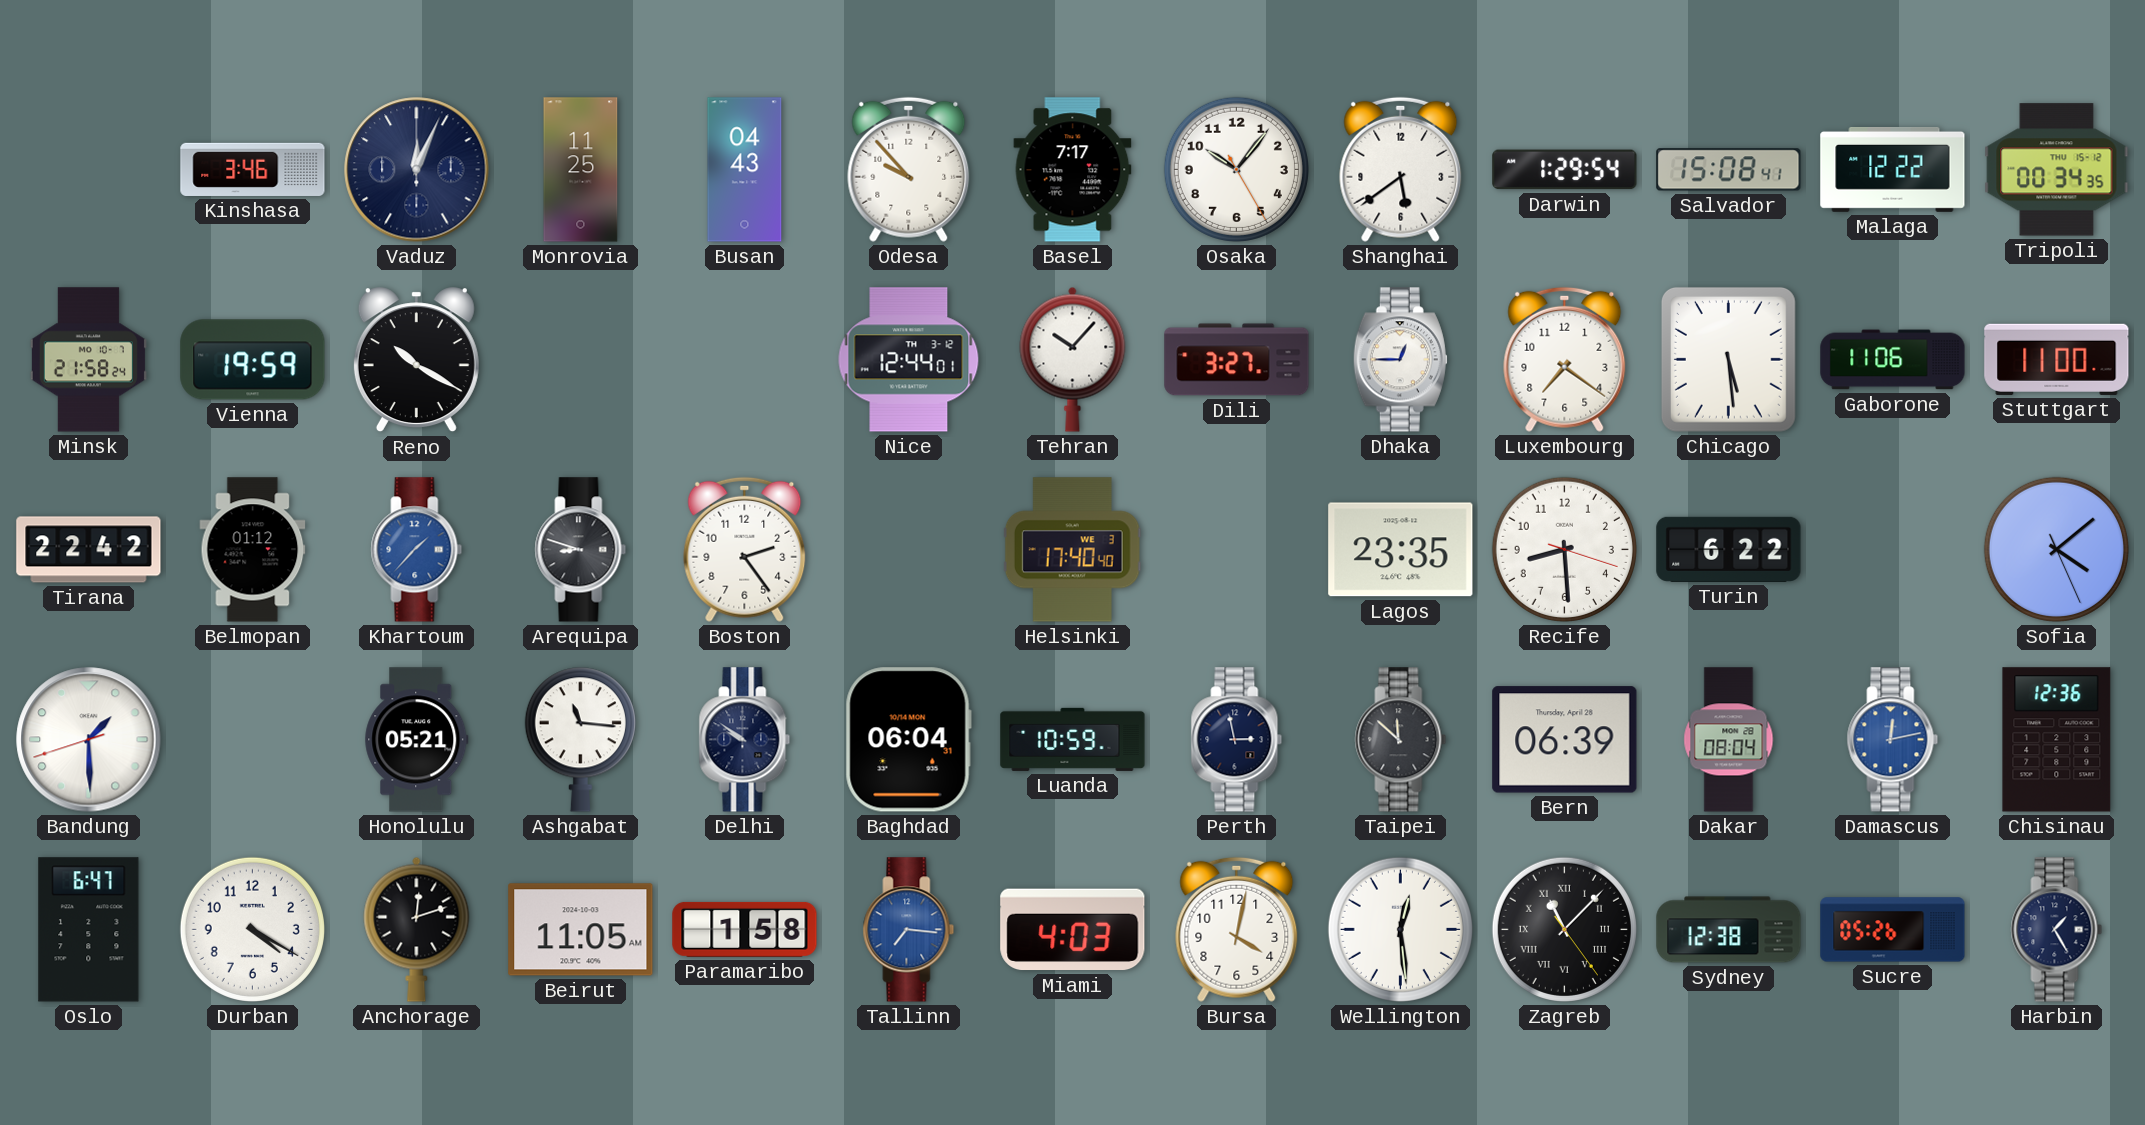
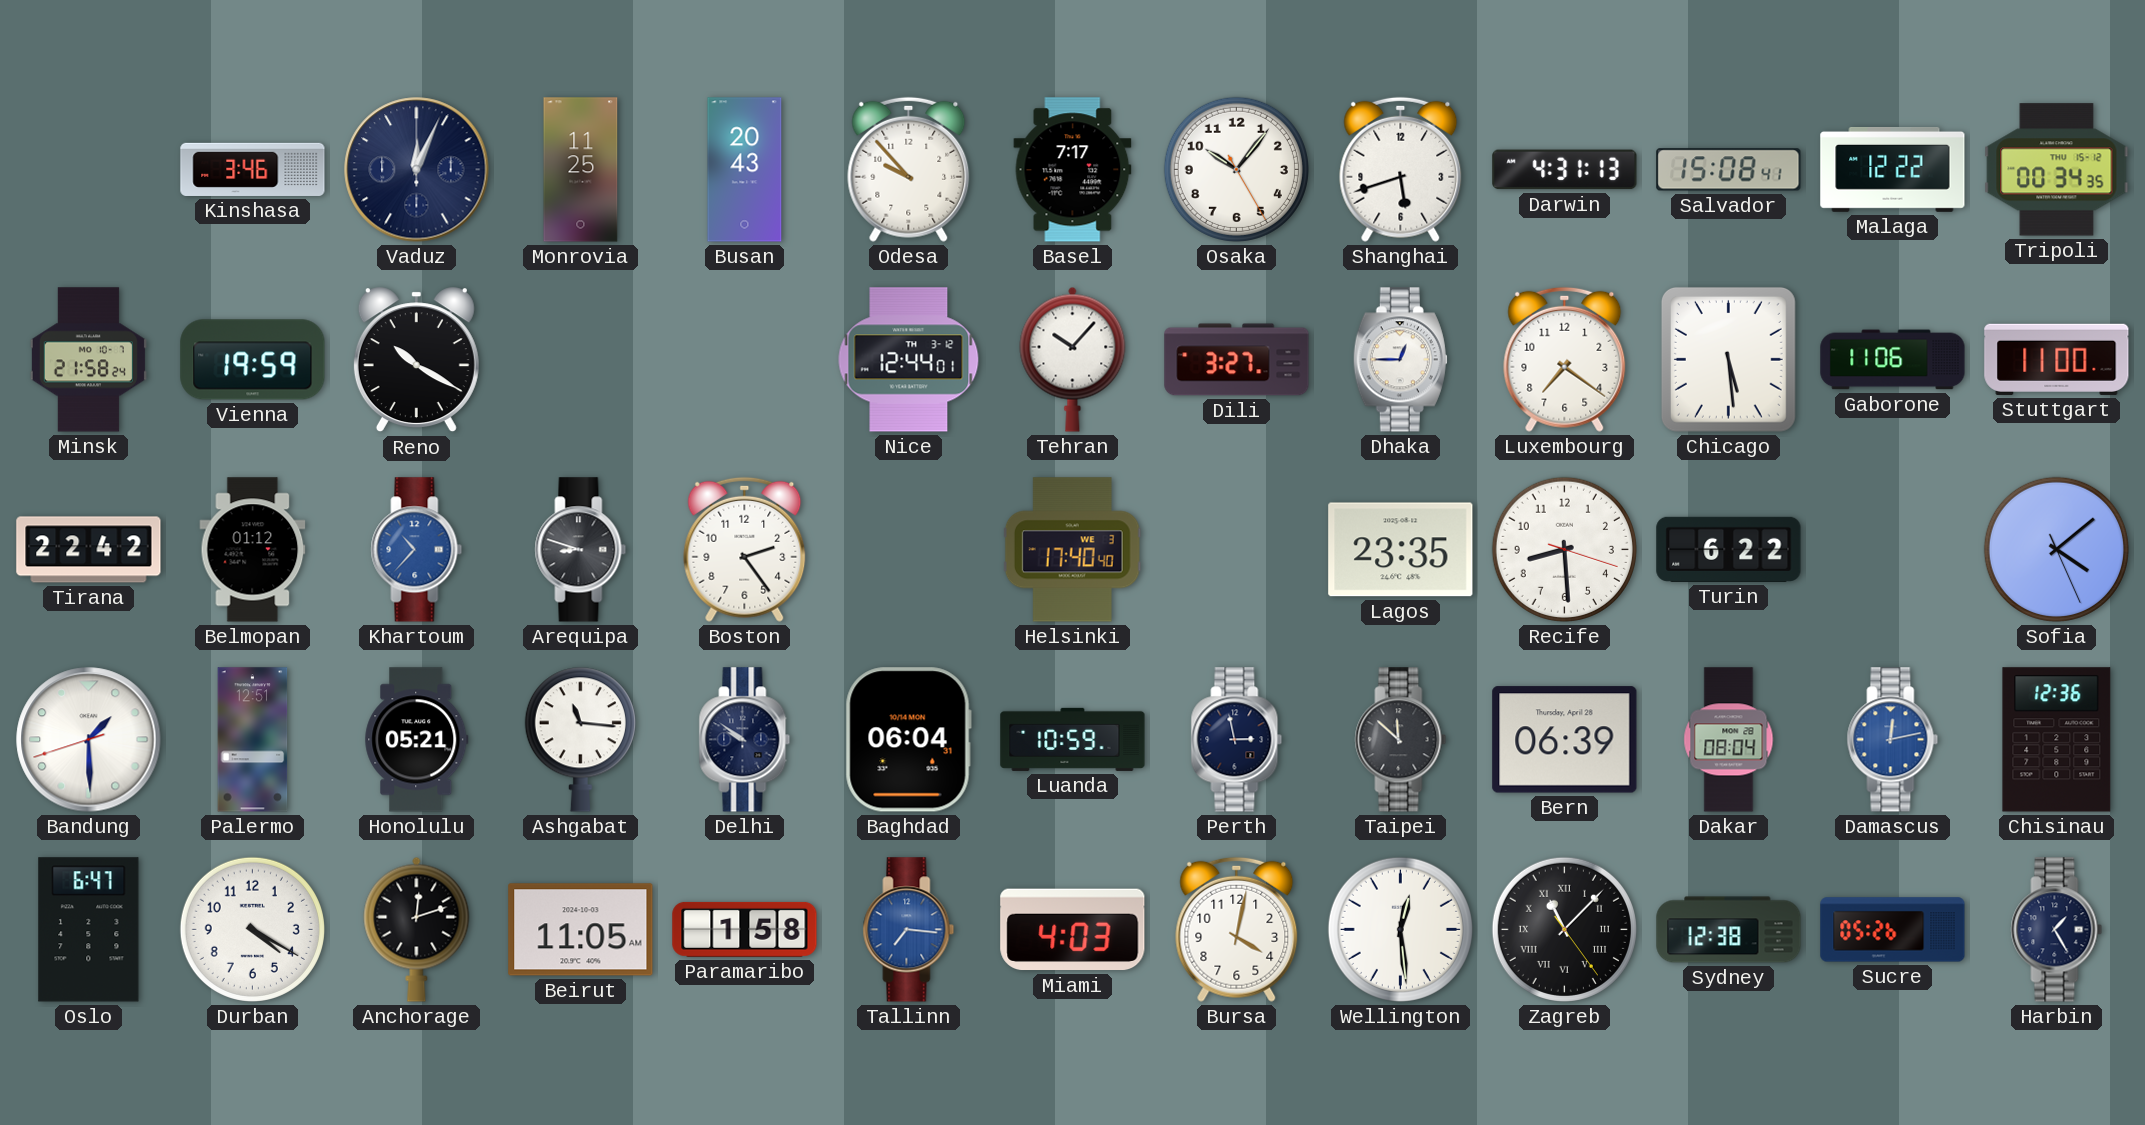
Busan: 04:43 -> 20:43
Shanghai: 5:39 -> 5:42
Darwin: 1:29 -> 4:31
Khartoum: 1:37 -> 10:37
Palermo: none -> 12:51
